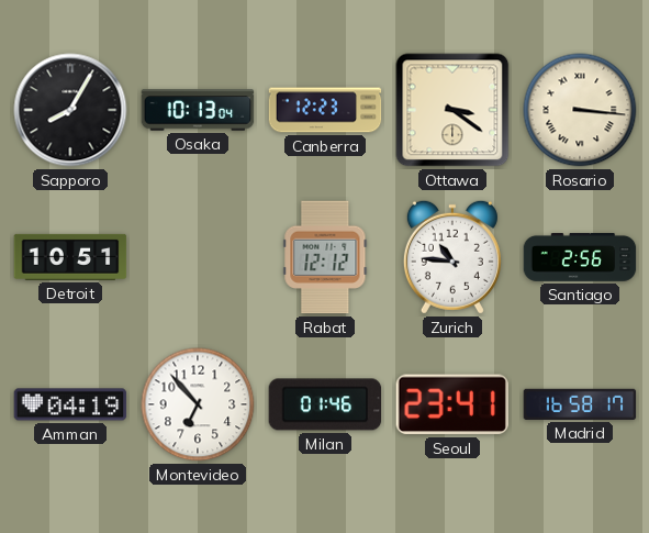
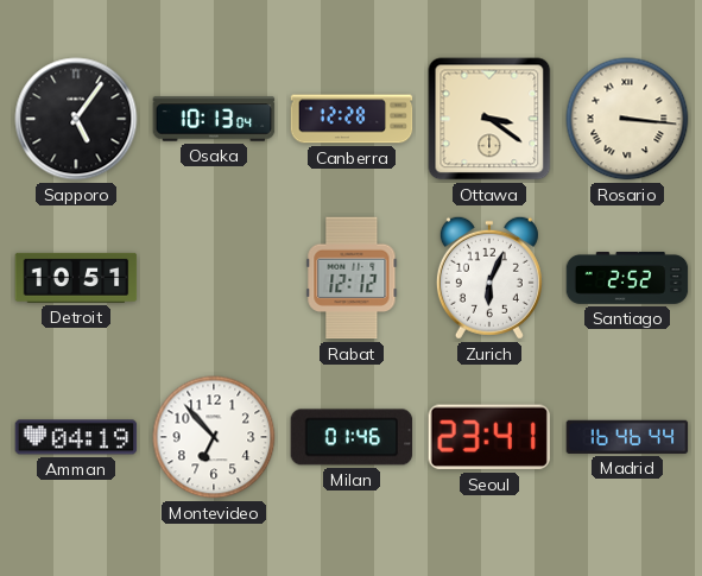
Sapporo: 8:05 -> 5:06
Canberra: 12:23 -> 12:28
Zurich: 10:46 -> 6:04
Santiago: 2:56 -> 2:52
Madrid: 16:58 -> 16:46
